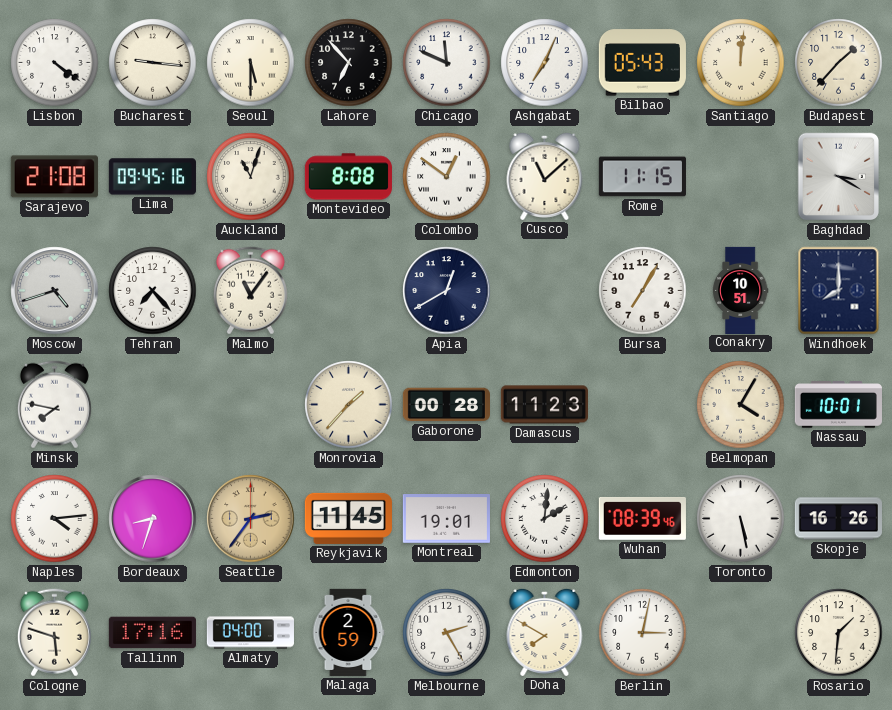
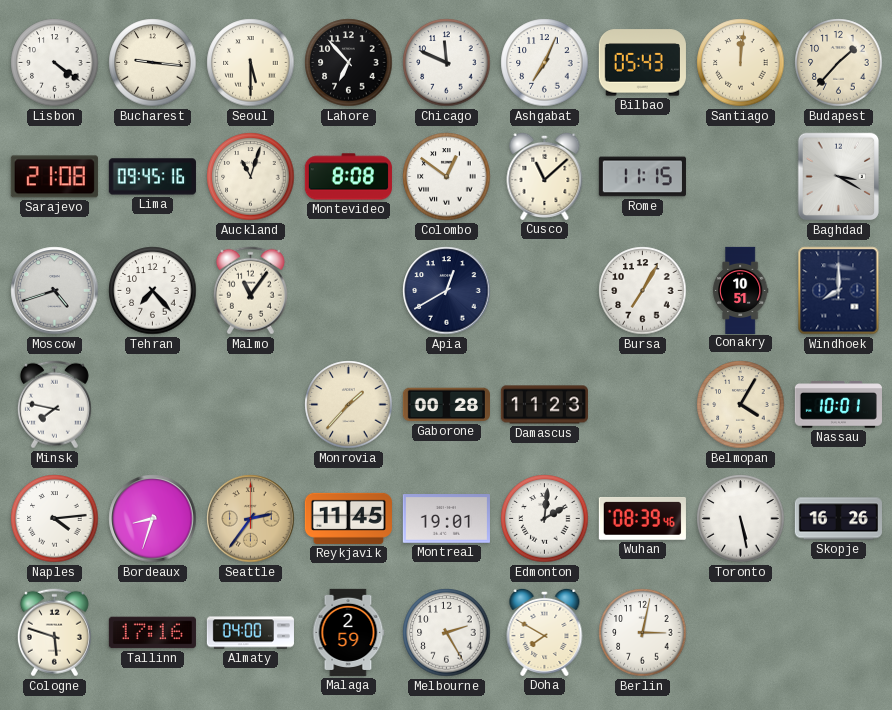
Rosario: 1:31 -> none
